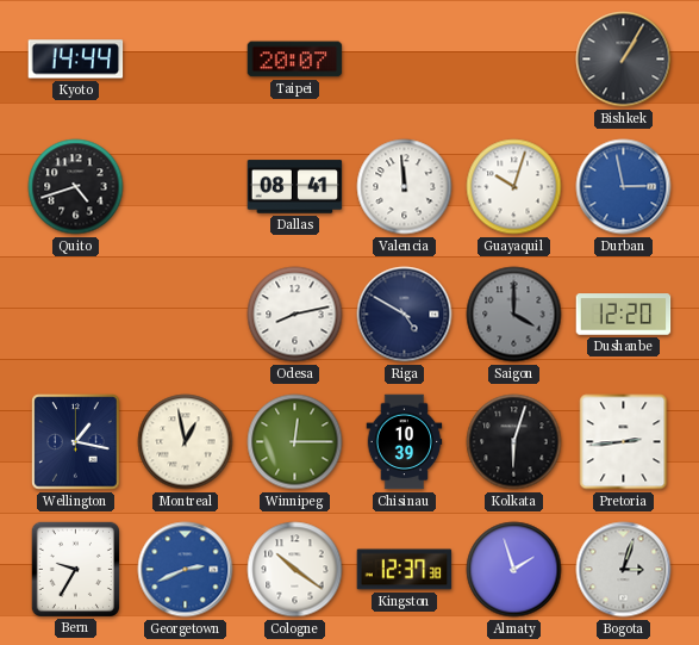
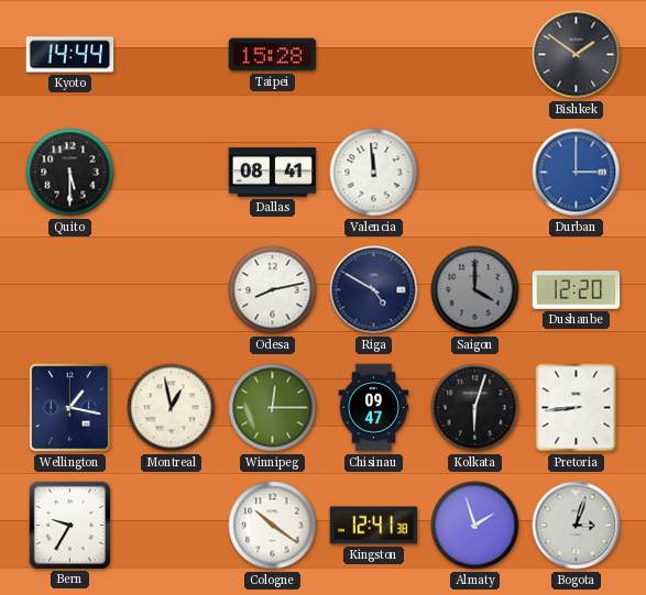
Taipei: 20:07 -> 15:28
Bishkek: 1:05 -> 1:51
Quito: 4:42 -> 5:30
Guayaquil: 10:03 -> none
Durban: 2:58 -> 3:00
Chisinau: 10:39 -> 09:47
Pretoria: 2:44 -> 8:44
Georgetown: 2:41 -> none
Kingston: 12:37 -> 12:41
